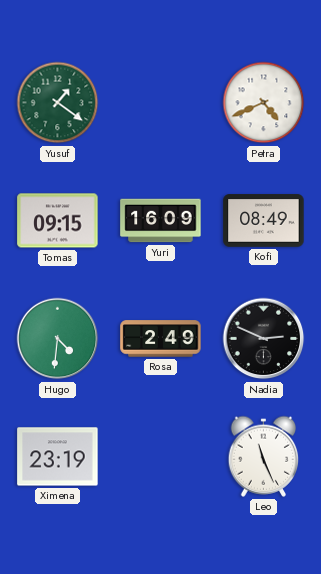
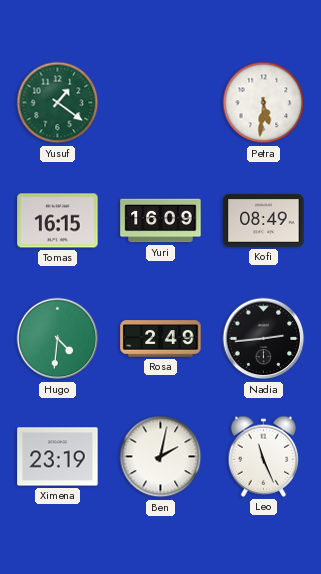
Petra: 4:41 -> 5:31
Tomas: 09:15 -> 16:15
Nadia: 2:49 -> 2:44
Ben: none -> 2:02
